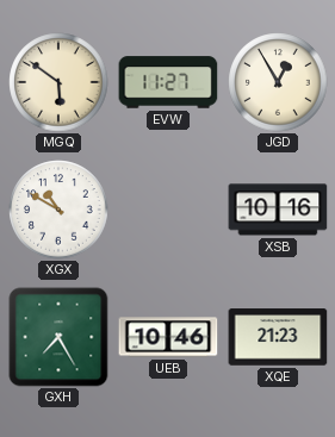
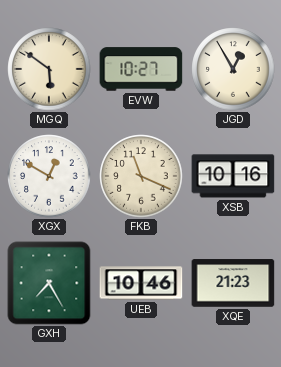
EVW: 11:27 -> 10:27
XGX: 10:50 -> 12:50
FKB: none -> 11:19
